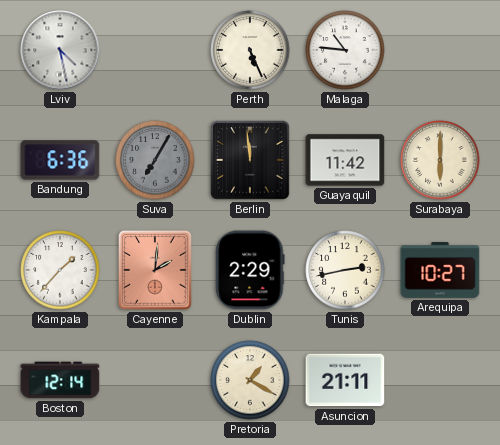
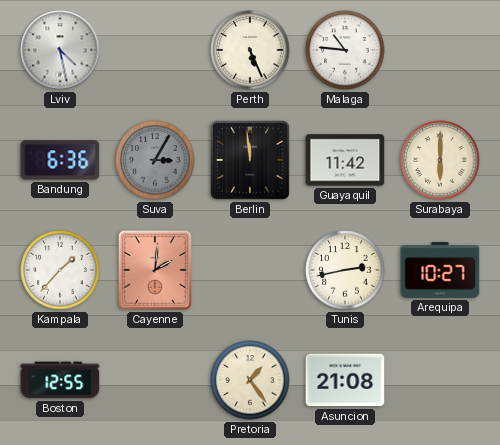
Suva: 7:05 -> 3:05
Dublin: 2:29 -> none
Boston: 12:14 -> 12:55
Pretoria: 1:20 -> 1:24
Asuncion: 21:11 -> 21:08
